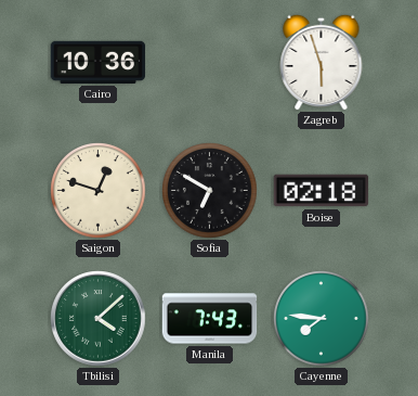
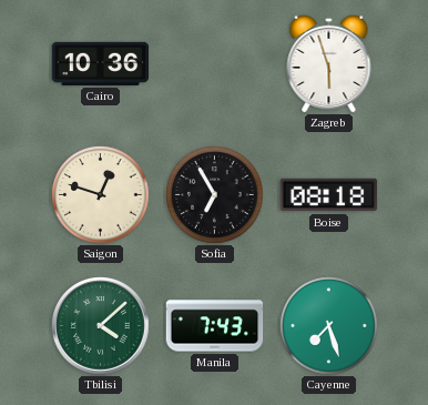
Sofia: 6:50 -> 6:55
Boise: 02:18 -> 08:18
Cayenne: 7:46 -> 7:27
